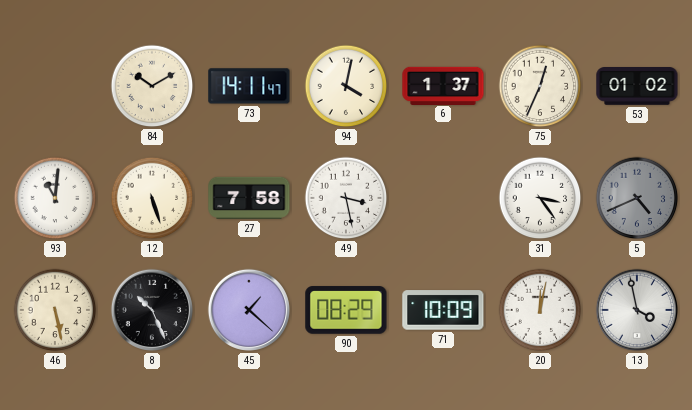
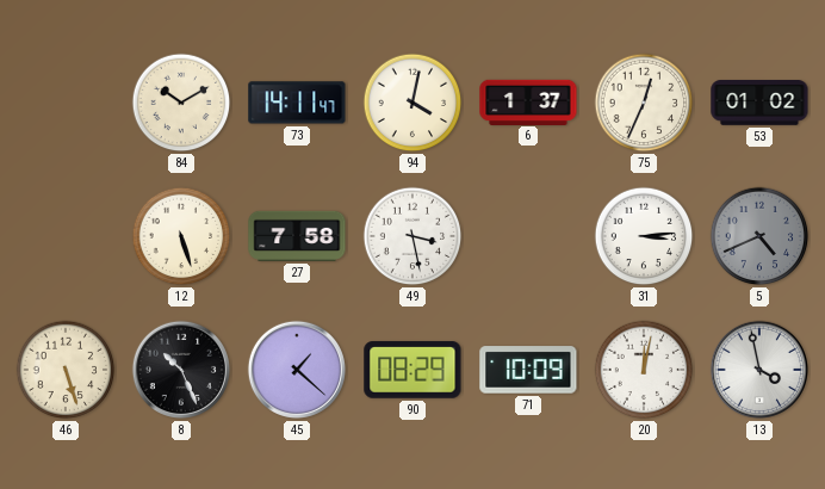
93: 11:01 -> none
31: 3:24 -> 3:14
46: 5:28 -> 5:27
